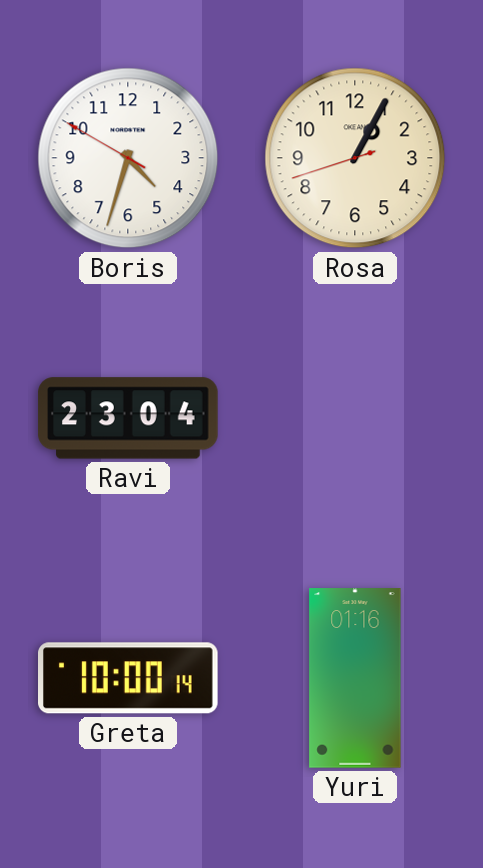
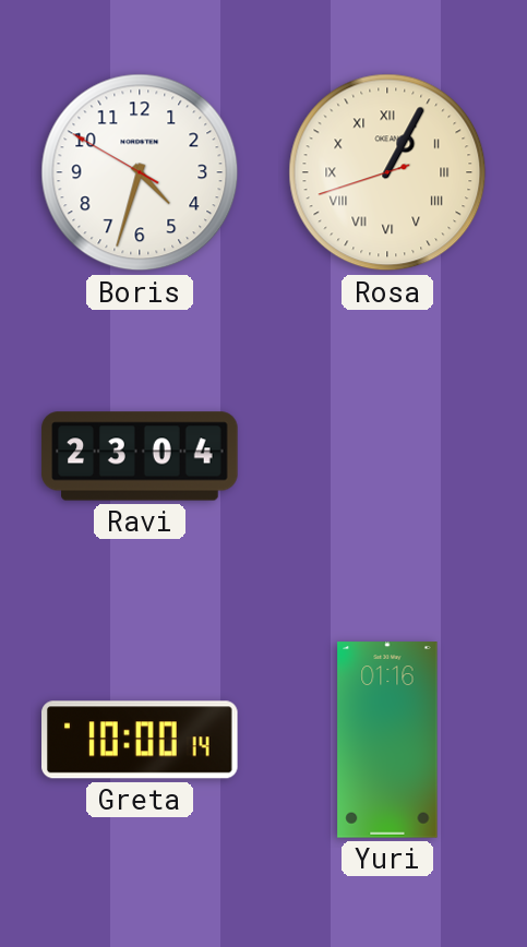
Rosa numerals: Arabic -> Roman
